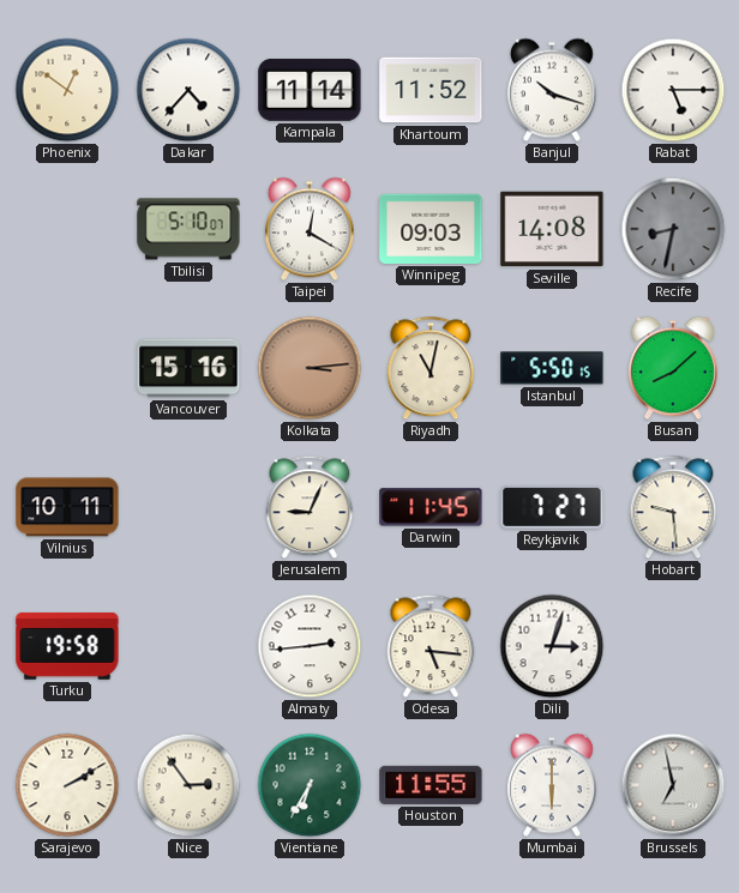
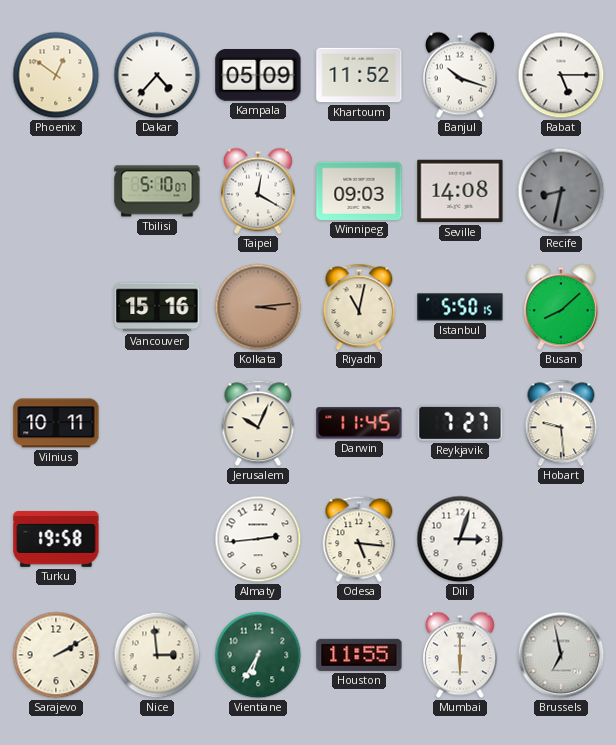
Kampala: 11:14 -> 05:09
Jerusalem: 9:04 -> 10:04
Nice: 2:54 -> 2:59
